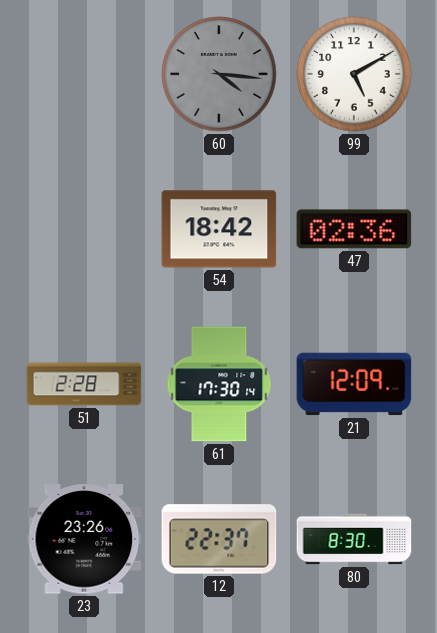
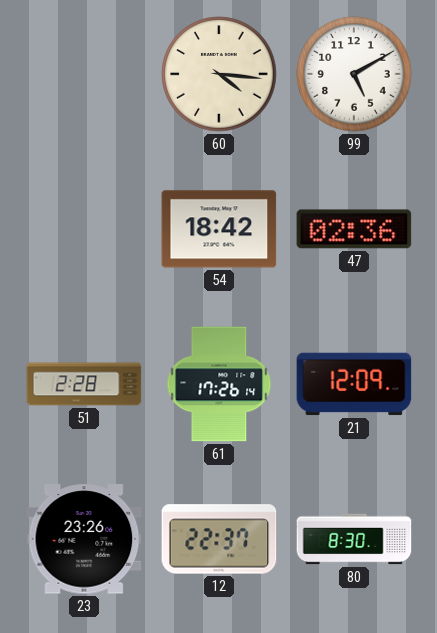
60 dial: grey -> cream
61: 17:30 -> 17:26
